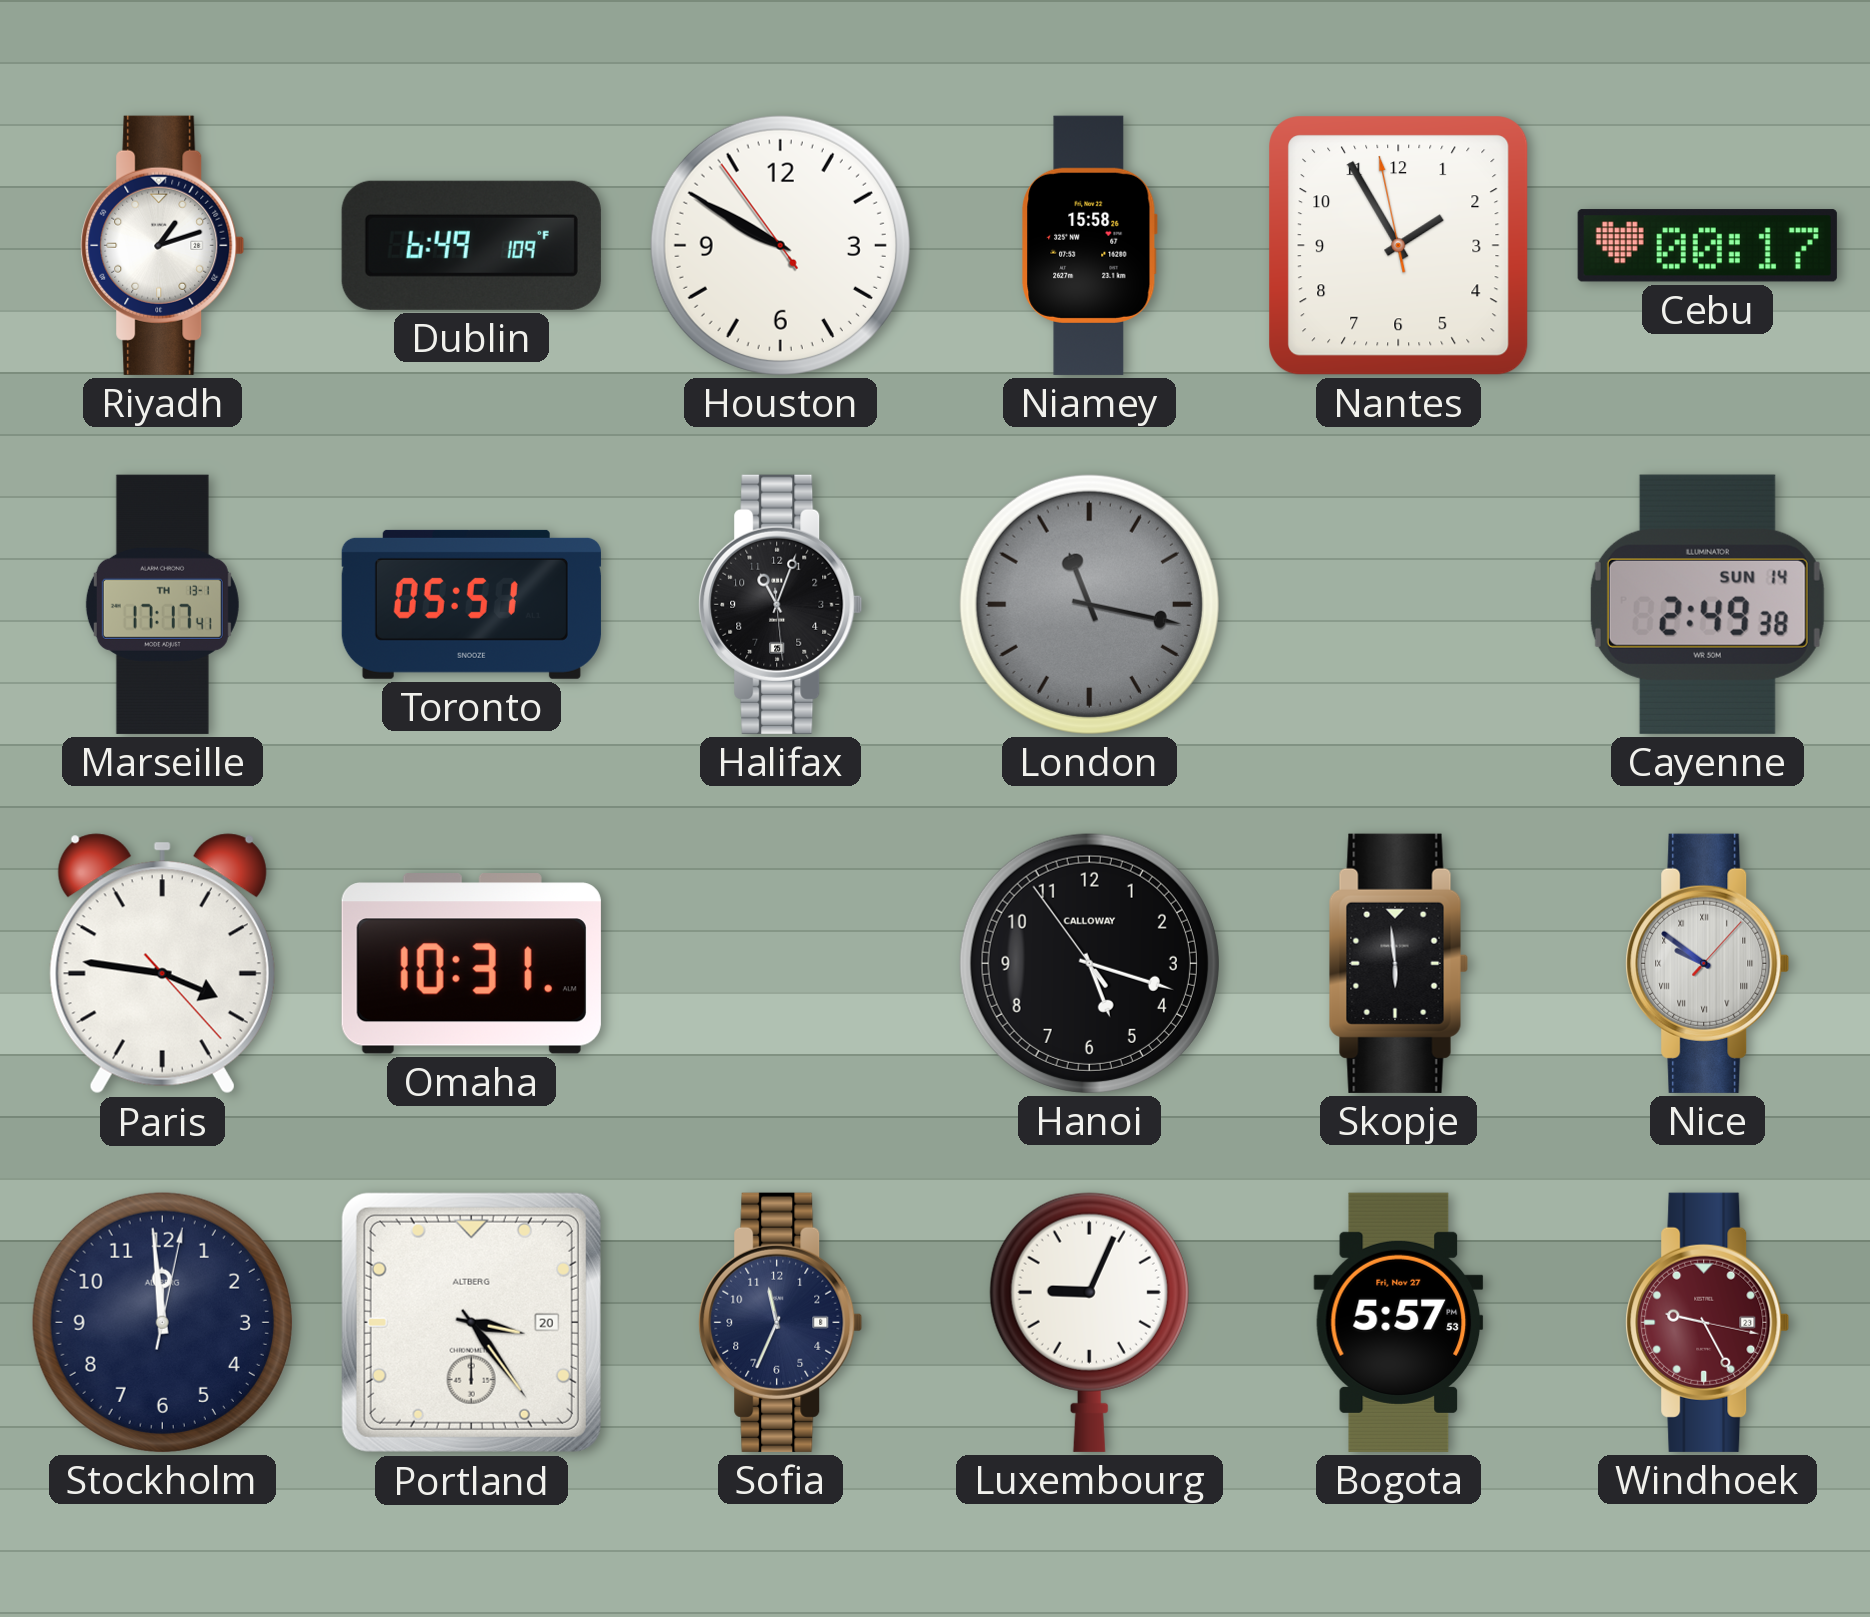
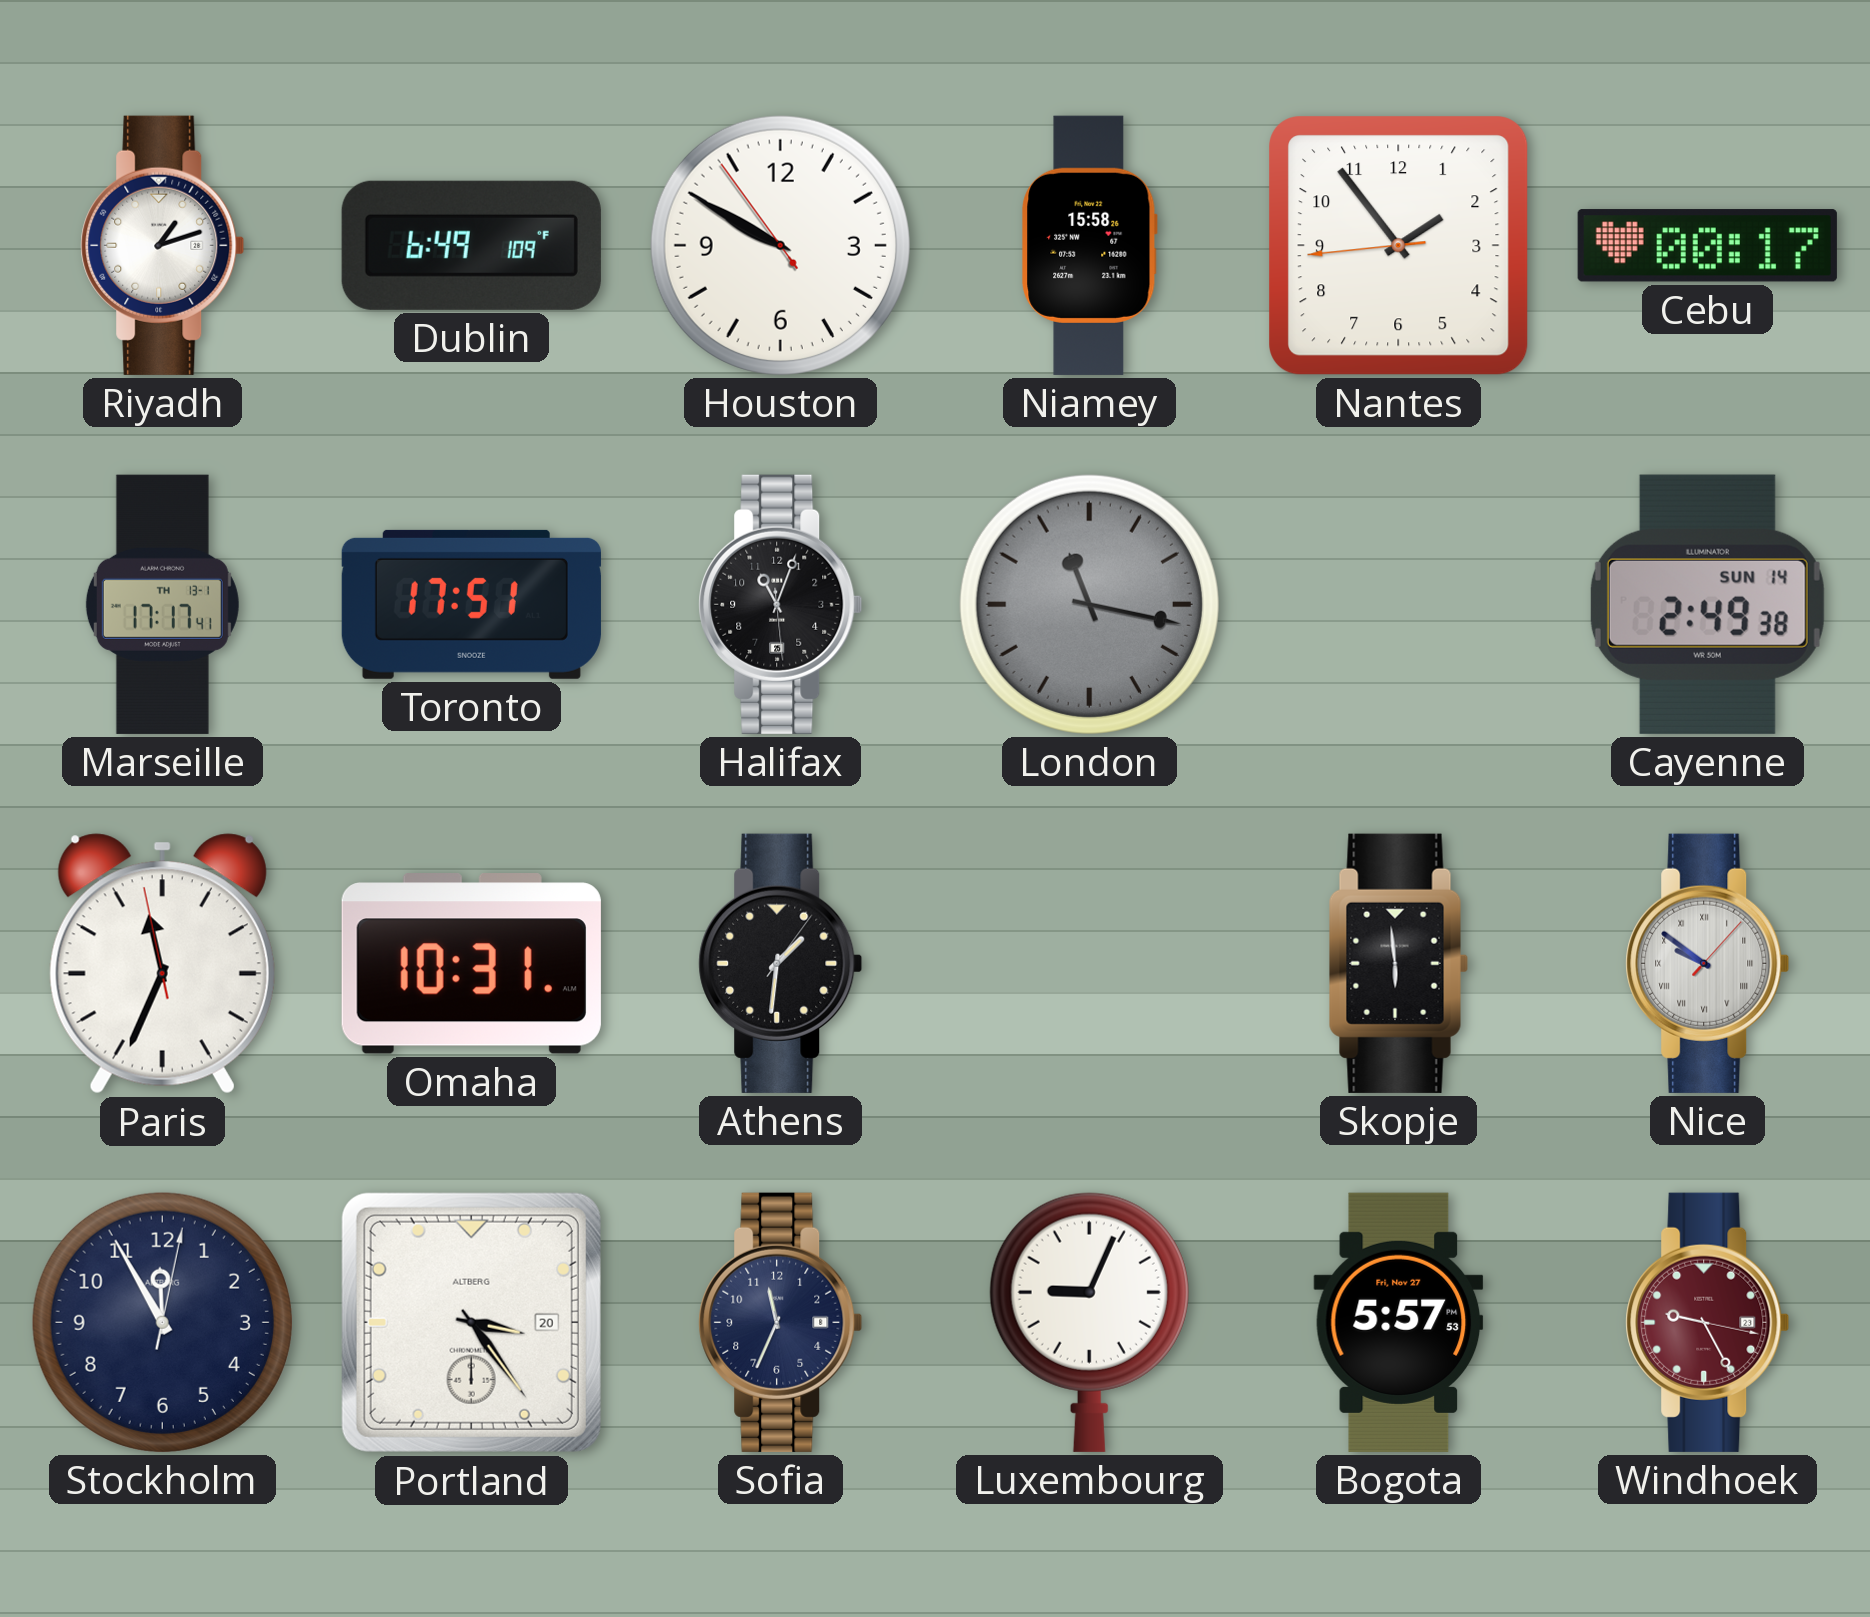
Nantes: 1:54 -> 1:53
Toronto: 05:51 -> 17:51
Paris: 3:46 -> 11:33
Athens: none -> 1:31
Hanoi: 5:17 -> none
Stockholm: 11:59 -> 11:55
